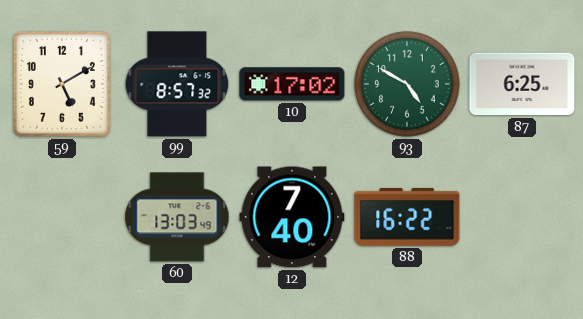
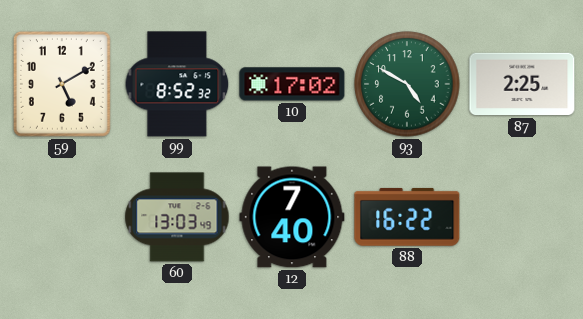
99: 8:57 -> 8:52
87: 6:25 -> 2:25
